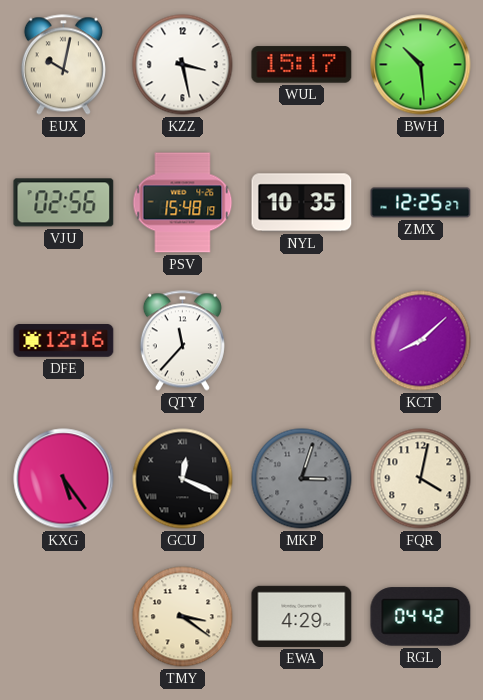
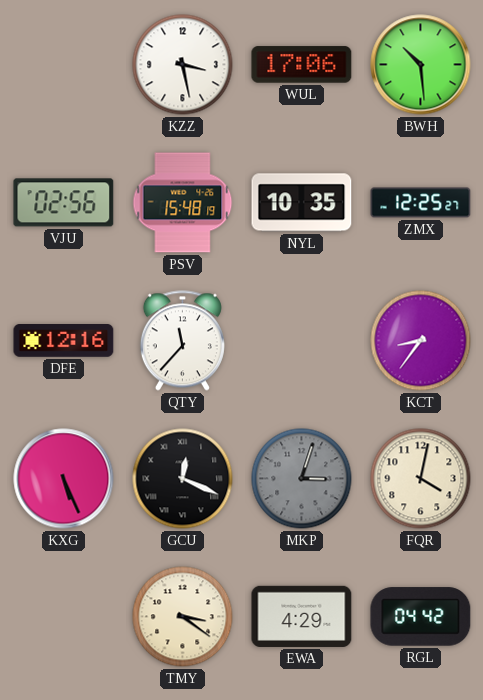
EUX: 10:02 -> none
WUL: 15:17 -> 17:06
KCT: 8:08 -> 8:36
KXG: 5:24 -> 5:26
